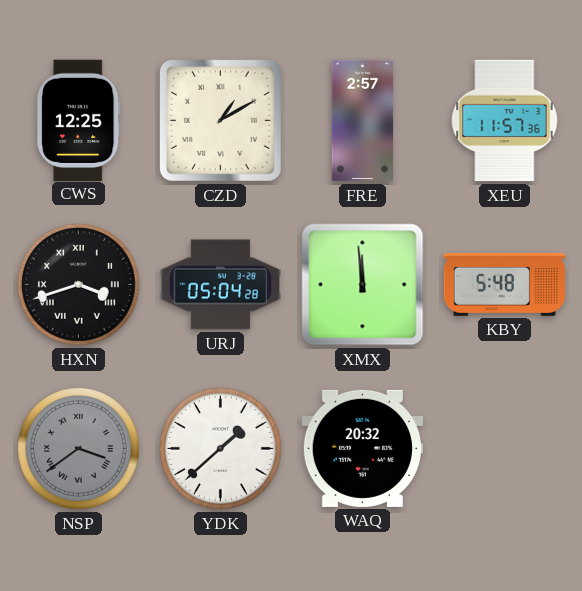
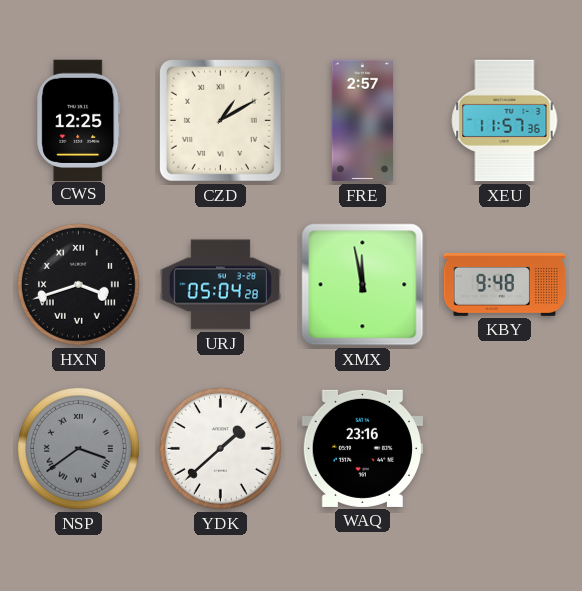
XMX: 11:59 -> 11:58
KBY: 5:48 -> 9:48
WAQ: 20:32 -> 23:16
